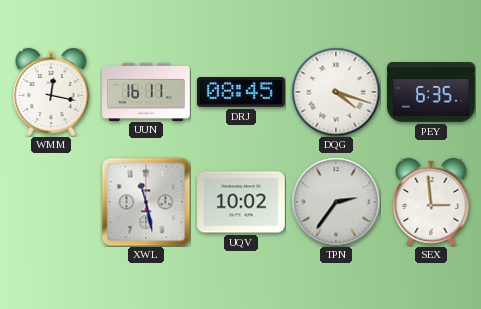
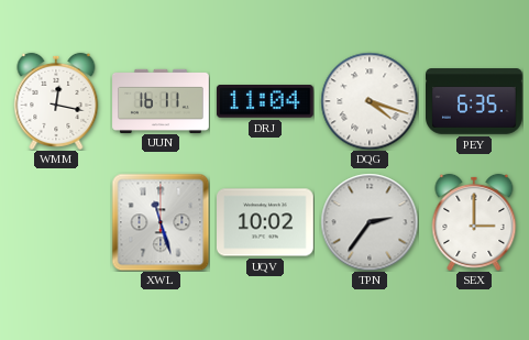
DRJ: 08:45 -> 11:04
XWL: 11:28 -> 11:27
SEX: 2:59 -> 3:00
